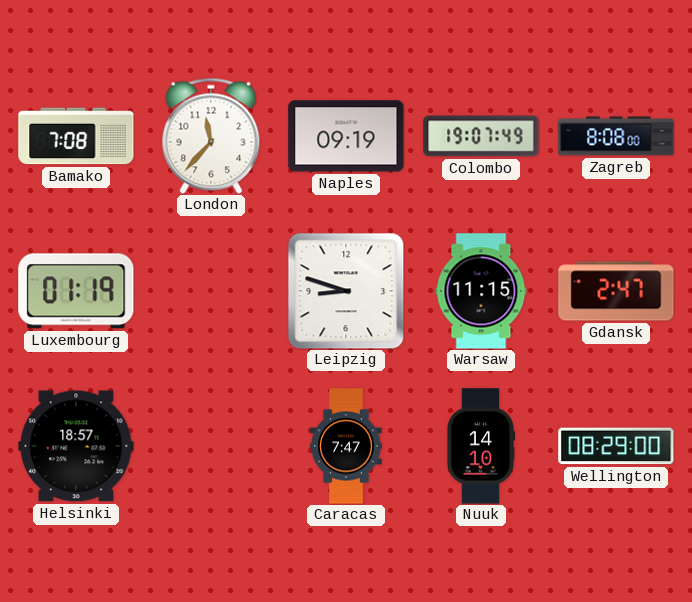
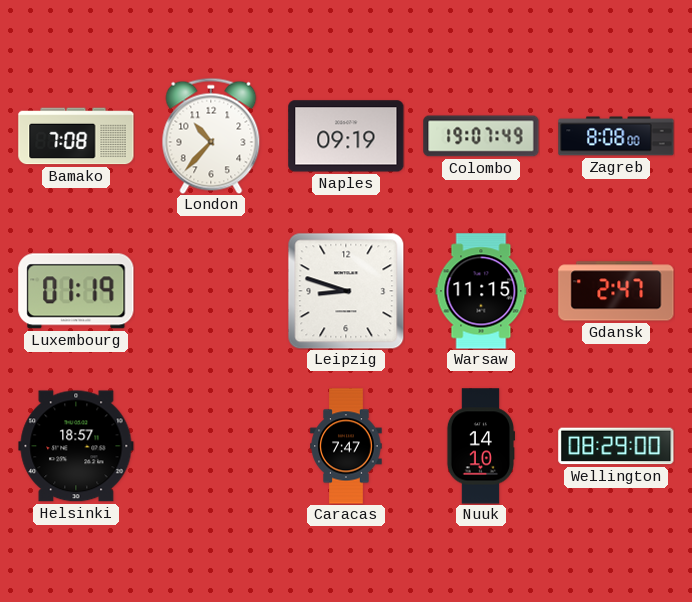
London: 11:37 -> 10:37
